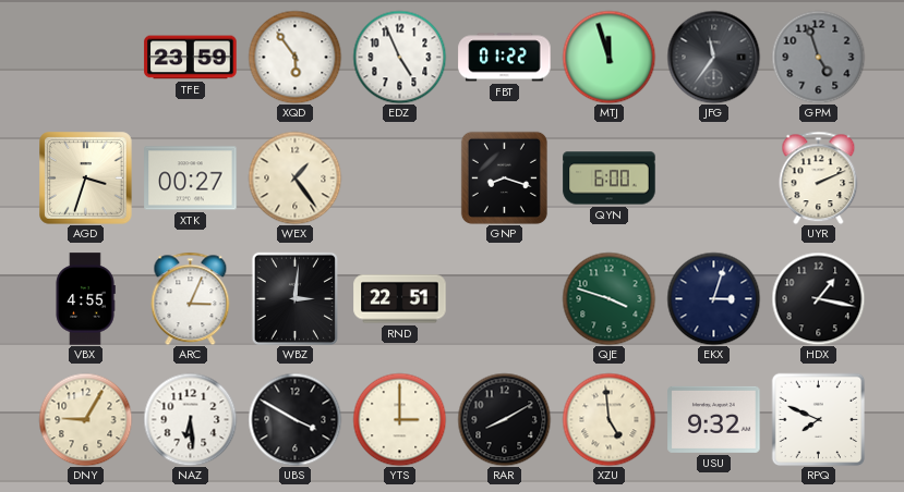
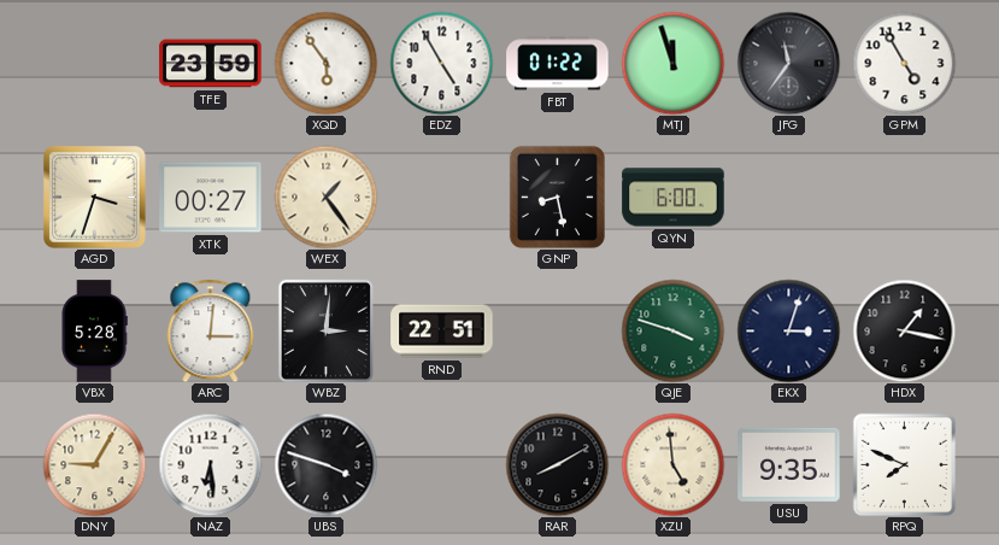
EDZ: 4:56 -> 4:55
GPM: 4:57 -> 4:55
GPM dial: grey -> white
GNP: 8:18 -> 8:28
UYR: 2:11 -> none
VBX: 4:55 -> 5:28
ARC: 3:04 -> 3:01
UBS: 3:50 -> 3:48
YTS: 3:00 -> none
USU: 9:32 -> 9:35
